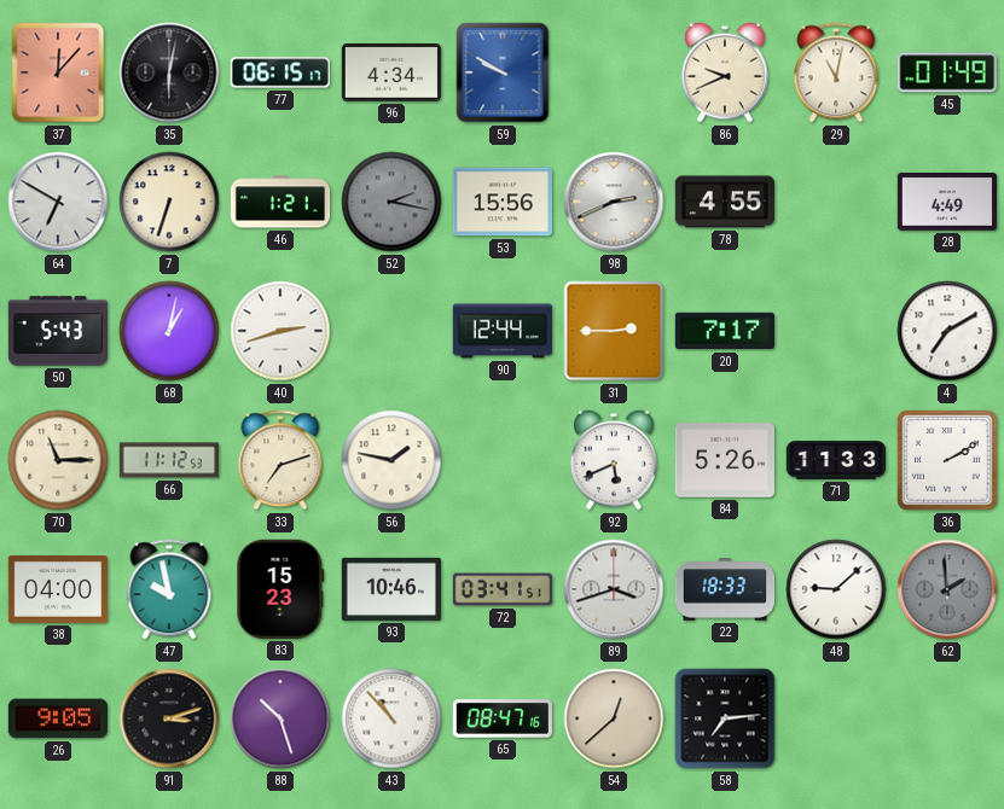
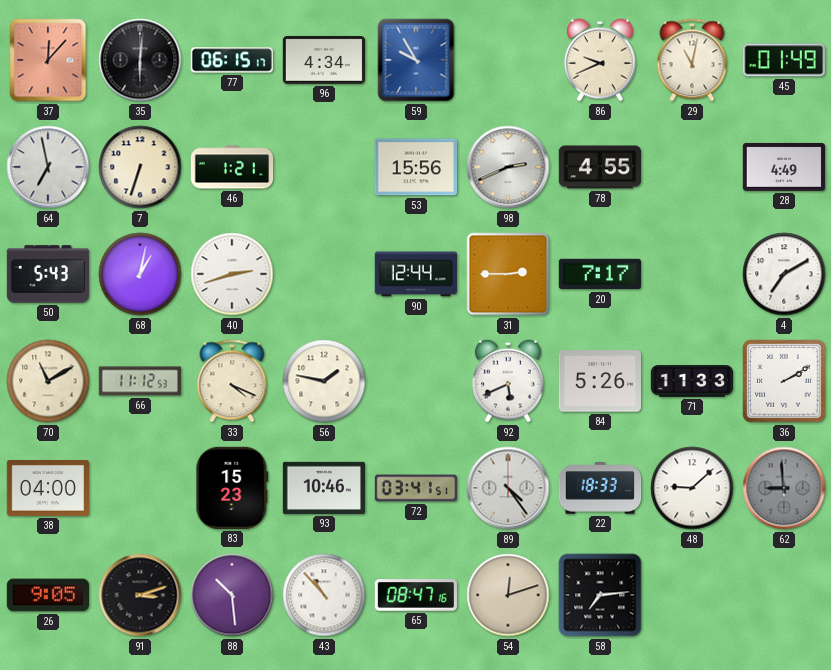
35: 6:02 -> 6:01
59: 9:50 -> 9:55
64: 6:50 -> 6:58
52: 2:17 -> none
70: 11:15 -> 11:10
33: 7:12 -> 4:19
47: 9:58 -> none
89: 3:42 -> 4:24
62: 1:59 -> 8:59
88: 10:27 -> 10:29
54: 12:38 -> 12:12
